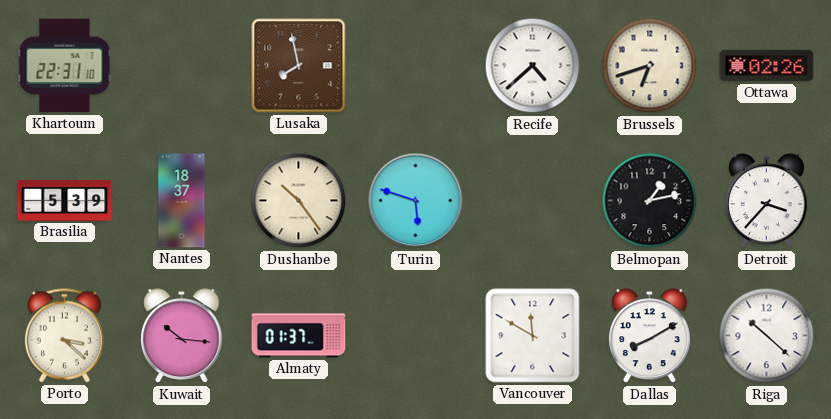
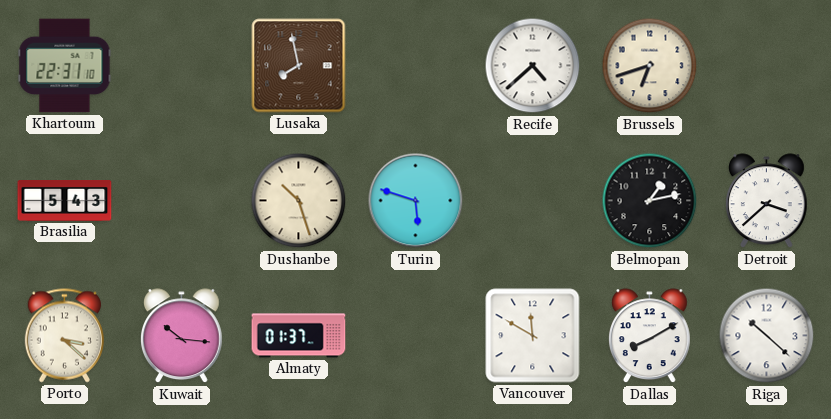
Ottawa: 02:26 -> none
Brasilia: 5:39 -> 5:43
Nantes: 18:37 -> none
Dushanbe: 10:24 -> 10:27
Detroit: 3:37 -> 3:38
